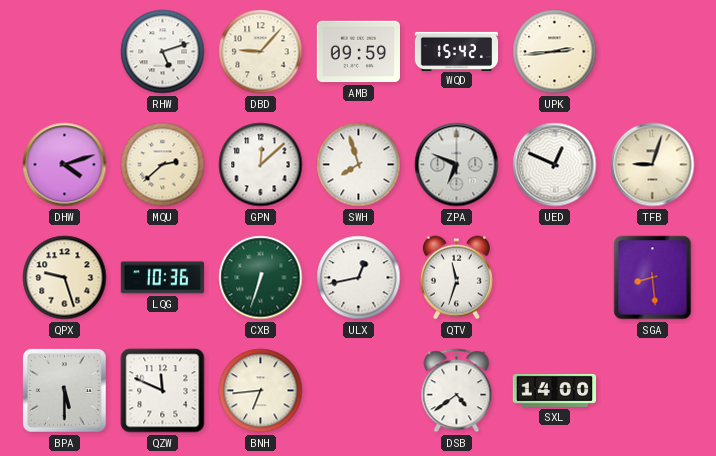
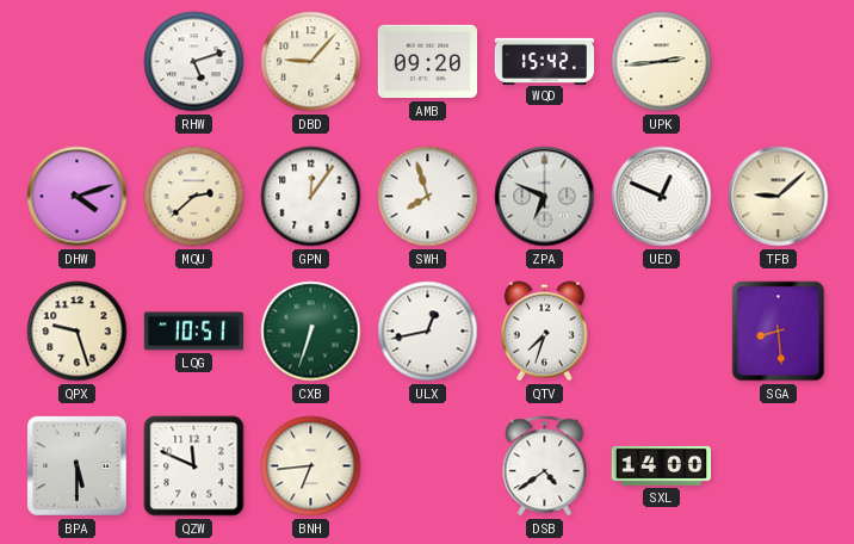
AMB: 09:59 -> 09:20
GPN: 12:08 -> 12:06
TFB: 9:03 -> 9:08
LQG: 10:36 -> 10:51
QTV: 11:33 -> 7:33
